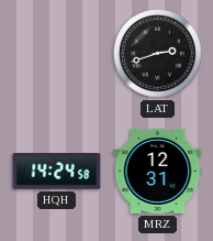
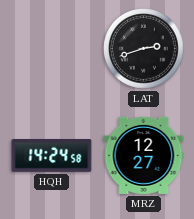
MRZ: 12:31 -> 12:27
